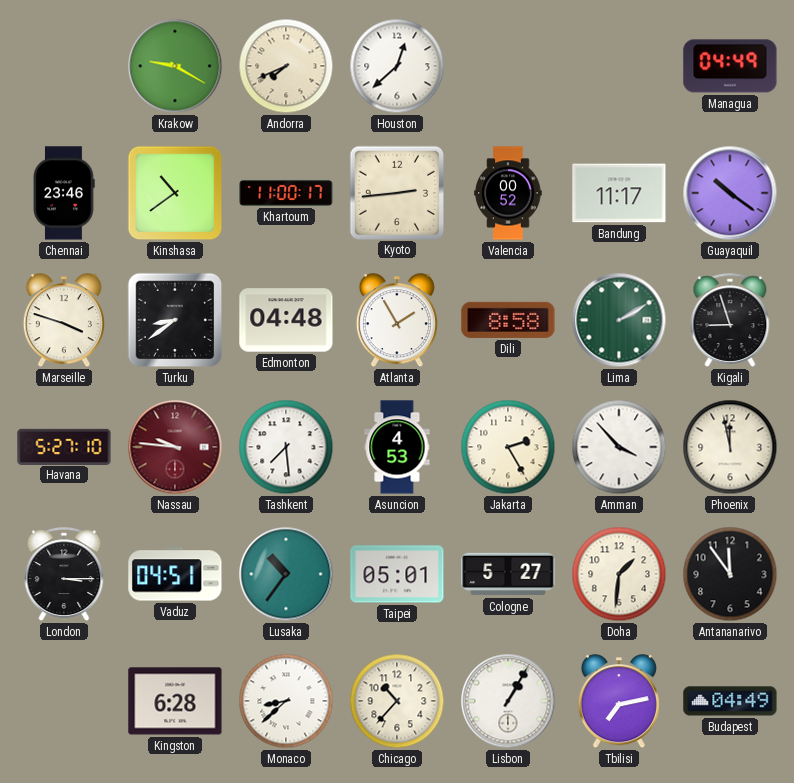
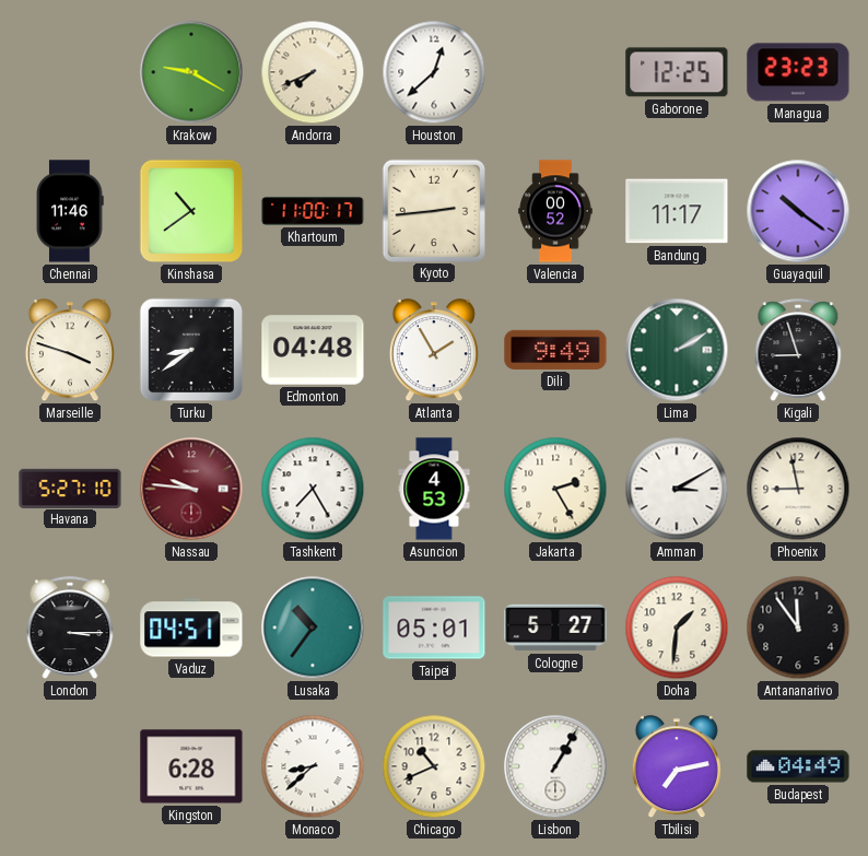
Gaborone: none -> 12:25
Managua: 04:49 -> 23:23
Chennai: 23:46 -> 11:46
Dili: 8:58 -> 9:49
Tashkent: 7:29 -> 7:25
Amman: 3:53 -> 3:10
Phoenix: 11:58 -> 8:58
Chicago: 10:37 -> 10:41
